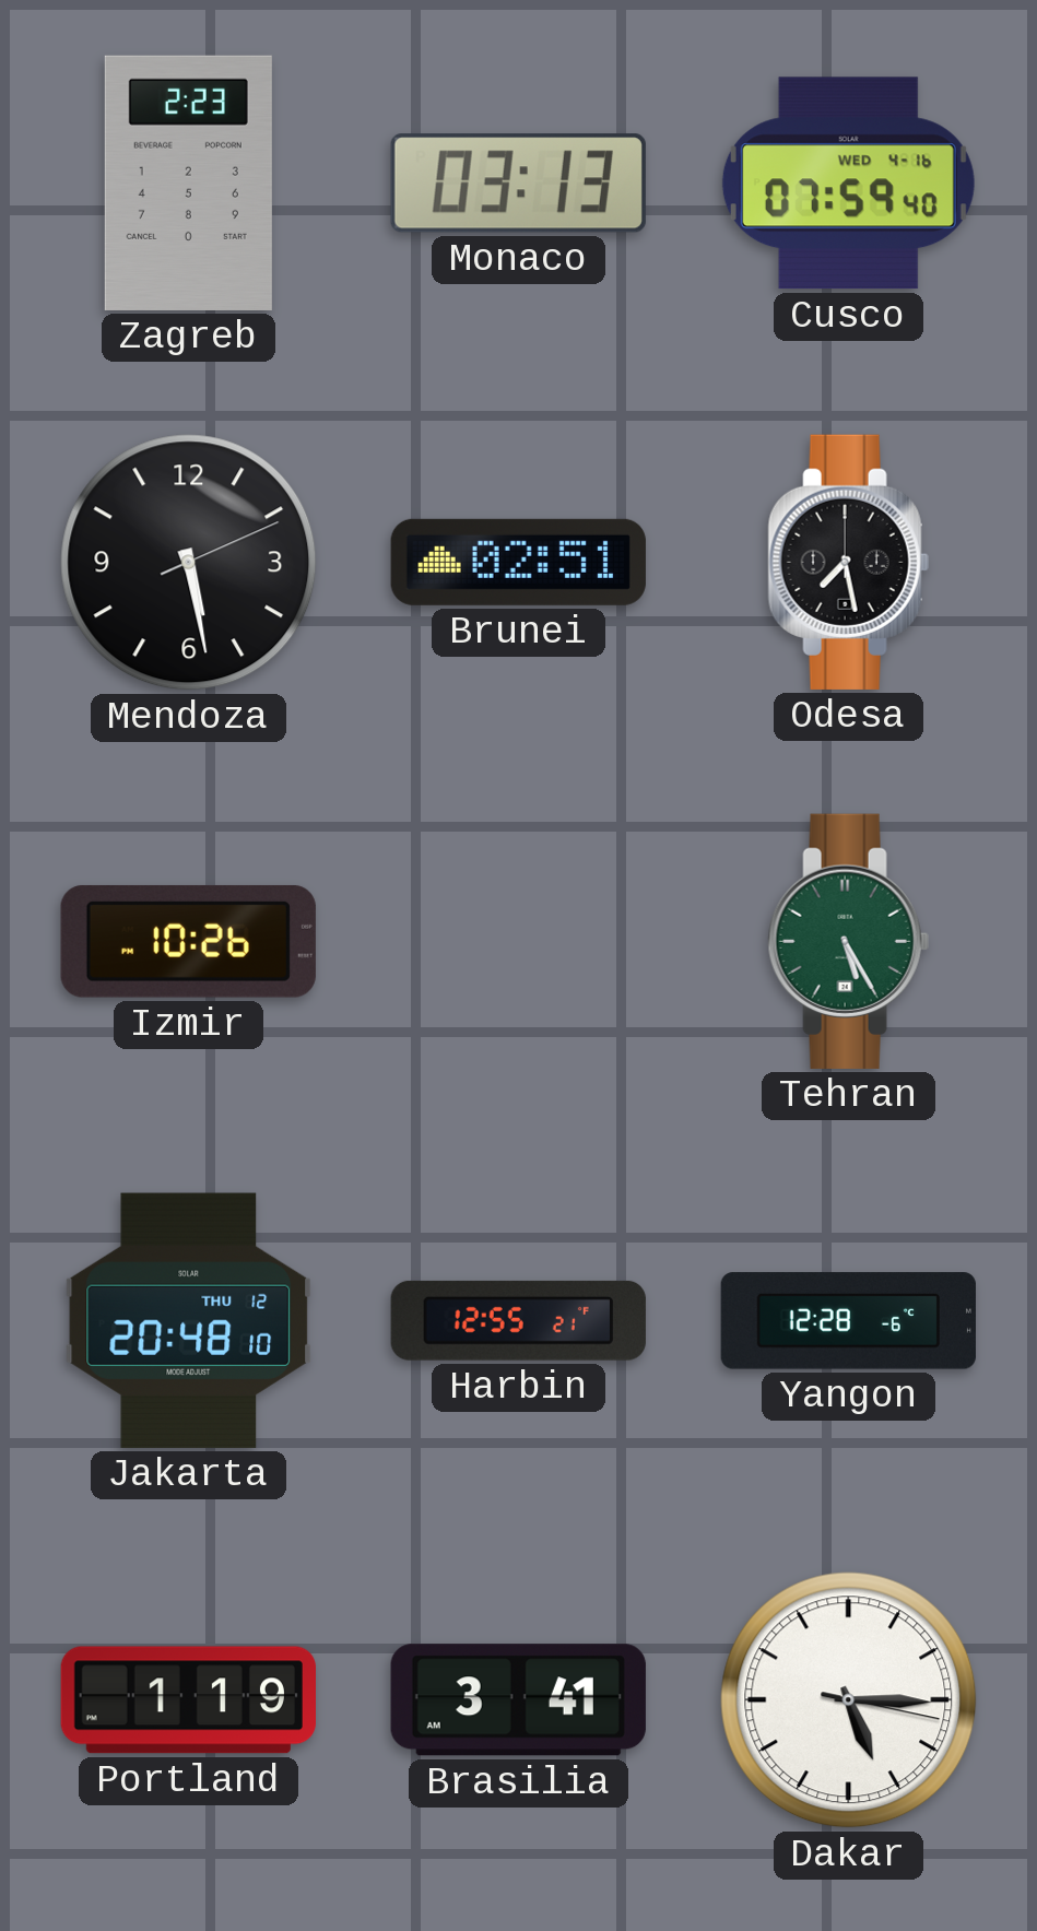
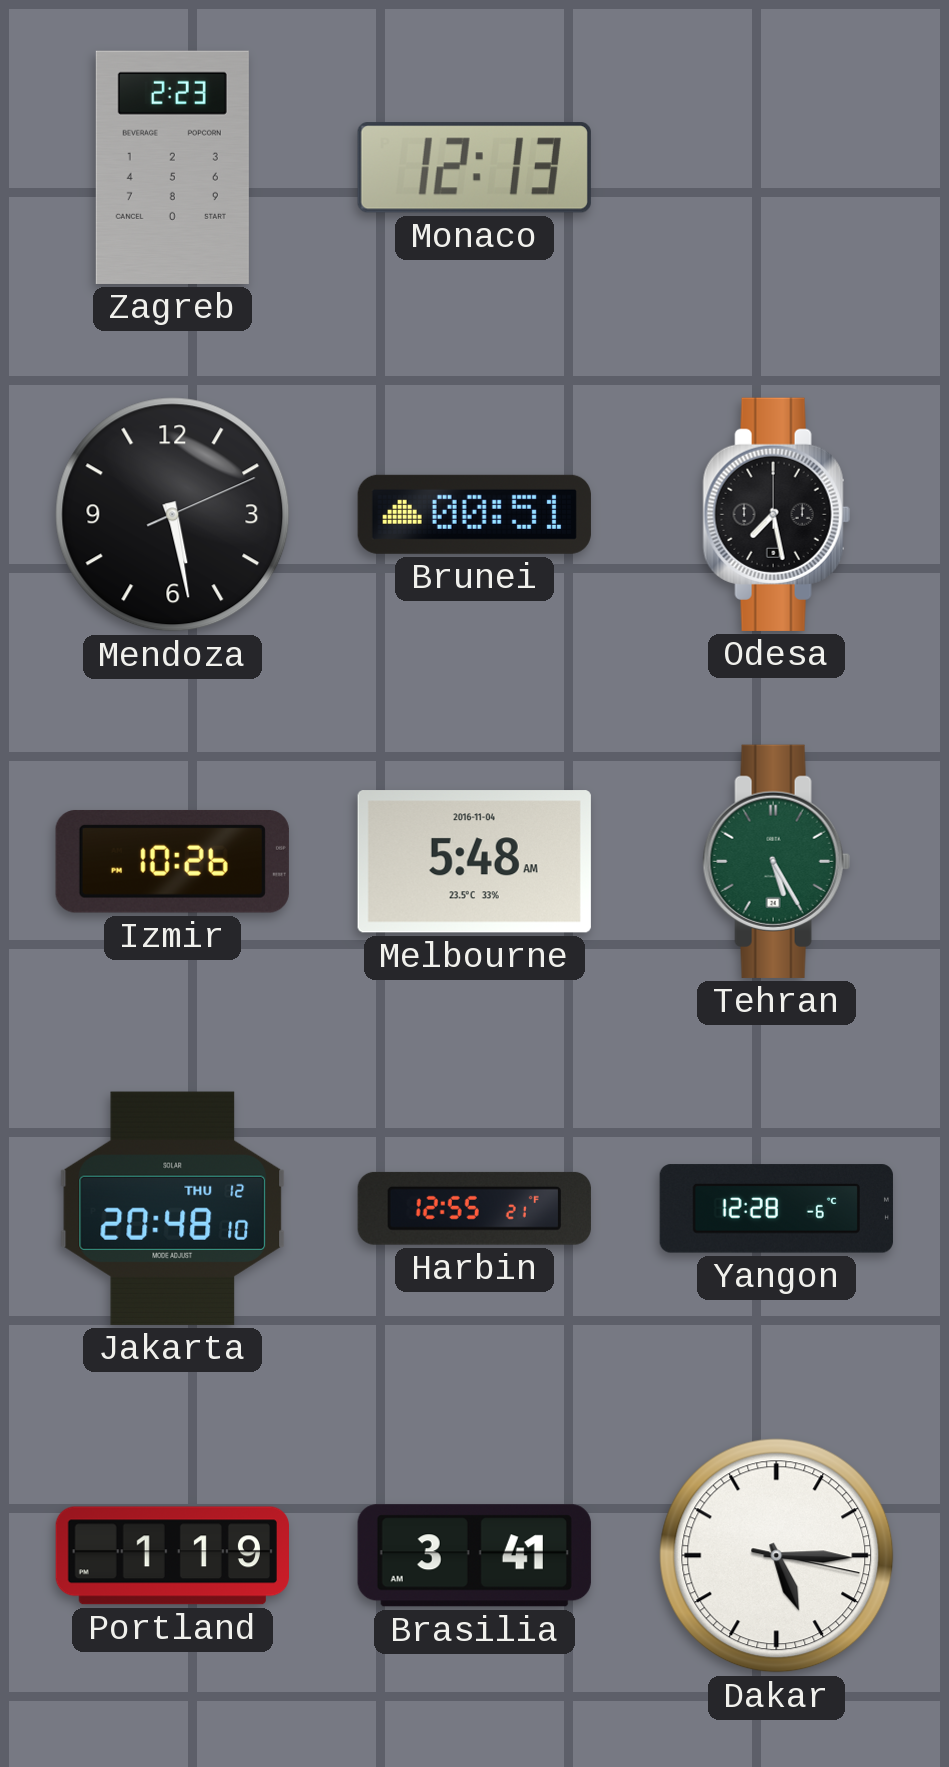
Monaco: 03:13 -> 12:13
Cusco: 07:59 -> none
Brunei: 02:51 -> 00:51
Melbourne: none -> 5:48
